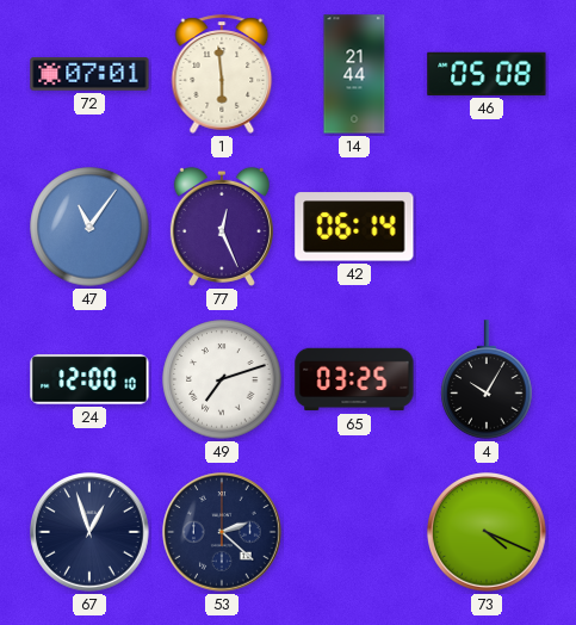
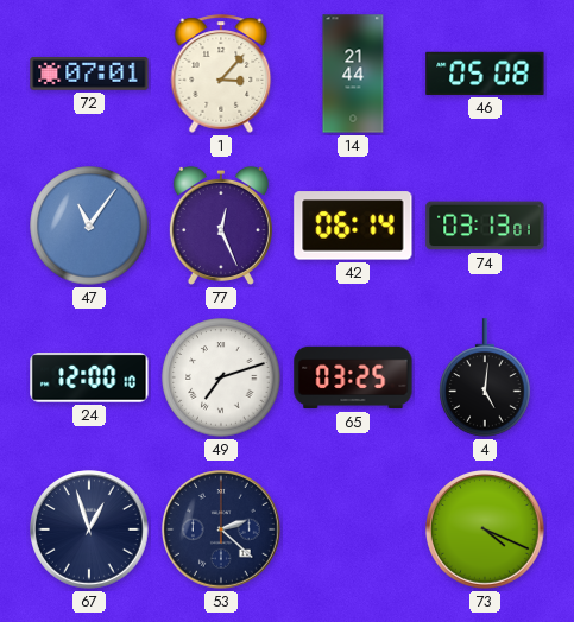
1: 5:59 -> 3:07
74: none -> 03:13
4: 10:05 -> 5:01
